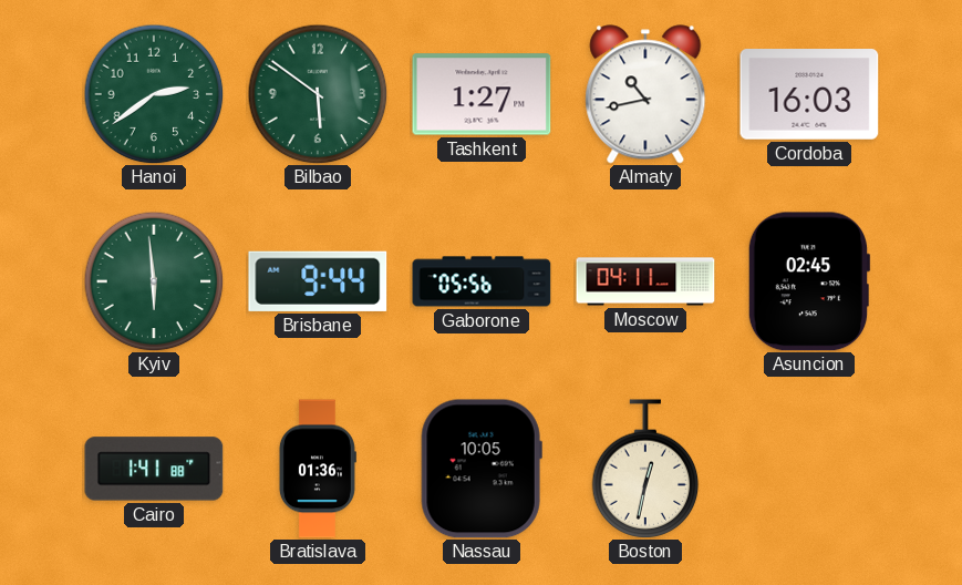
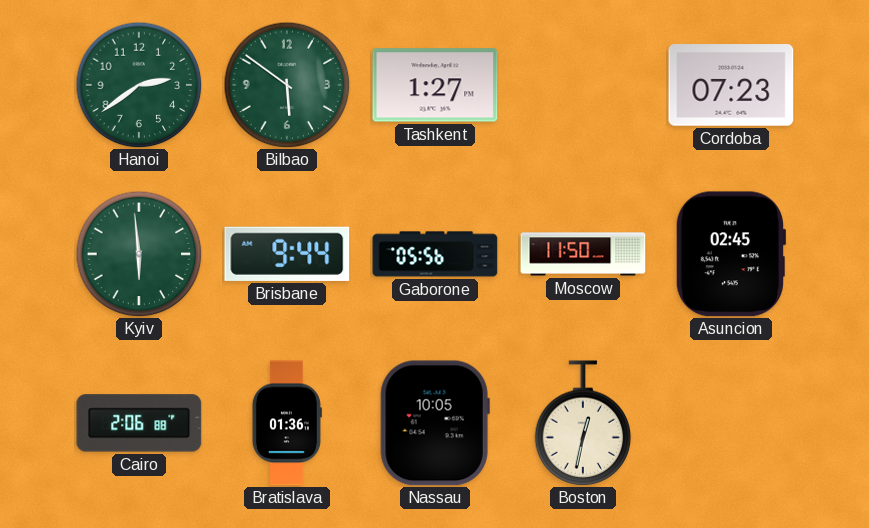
Almaty: 10:43 -> none
Cordoba: 16:03 -> 07:23
Moscow: 04:11 -> 11:50
Cairo: 1:41 -> 2:06
